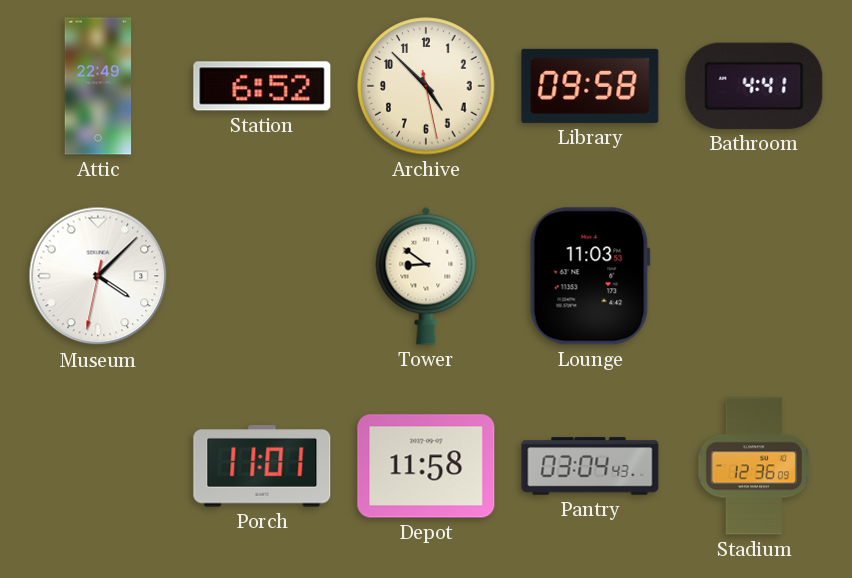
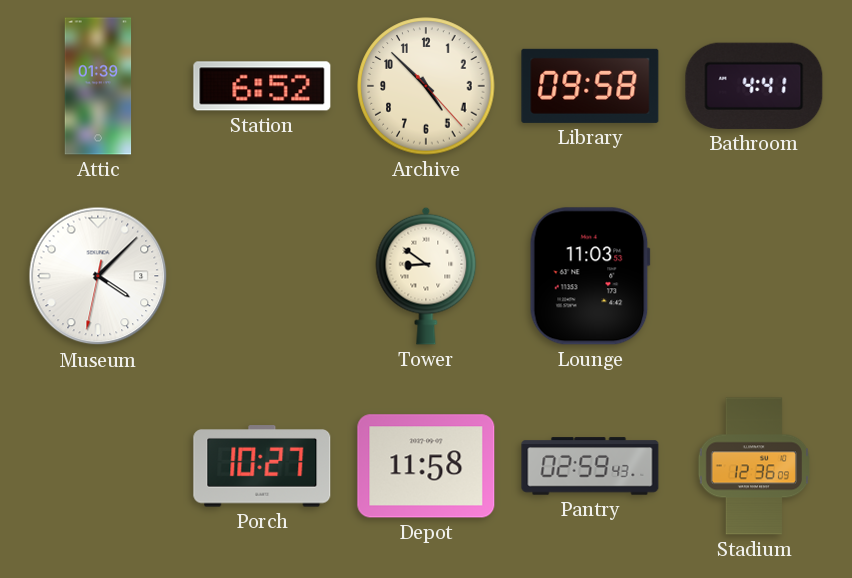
Attic: 22:49 -> 01:39
Archive: 4:52:28 -> 4:52:23
Porch: 11:01 -> 10:27
Pantry: 03:04 -> 02:59
